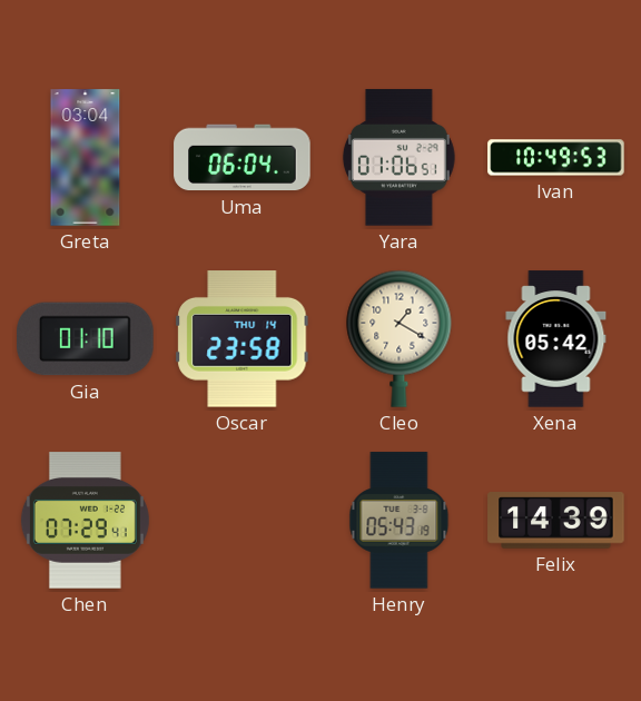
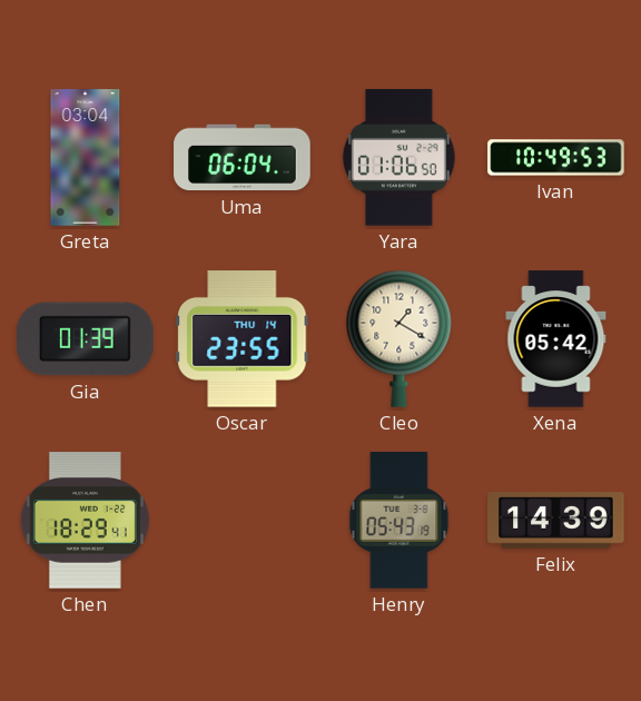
Yara: 01:06:51 -> 01:06:50
Gia: 01:10 -> 01:39
Oscar: 23:58 -> 23:55
Chen: 07:29 -> 18:29
